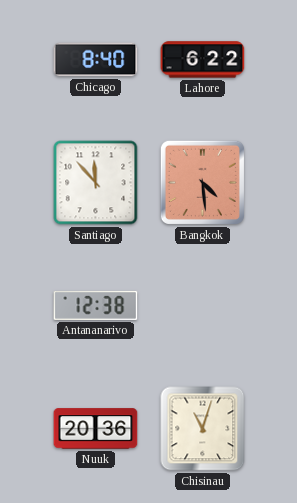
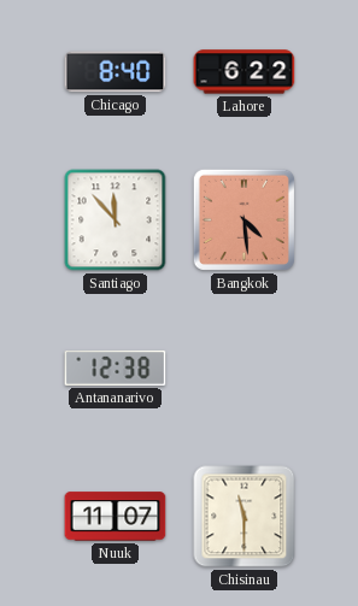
Nuuk: 20:36 -> 11:07
Chisinau: 11:03 -> 11:30
